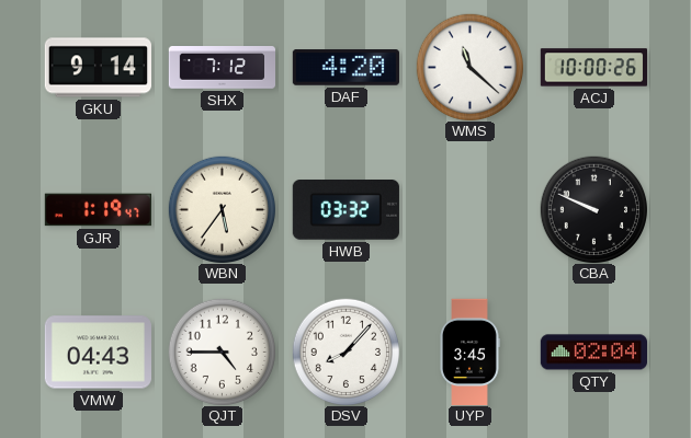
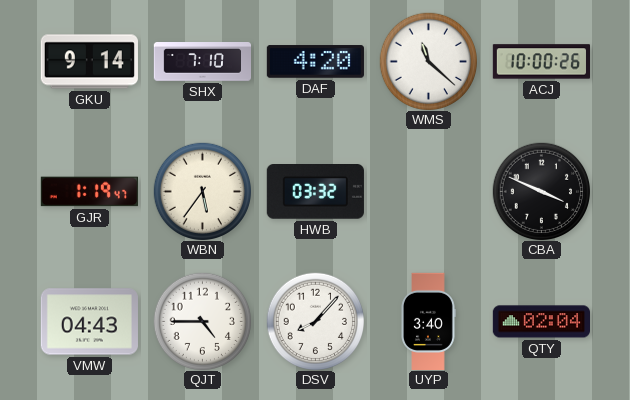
SHX: 7:12 -> 7:10
CBA: 9:49 -> 3:49
UYP: 3:45 -> 3:40
